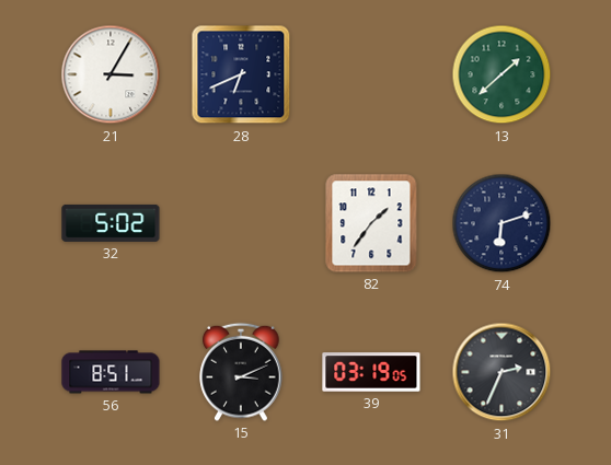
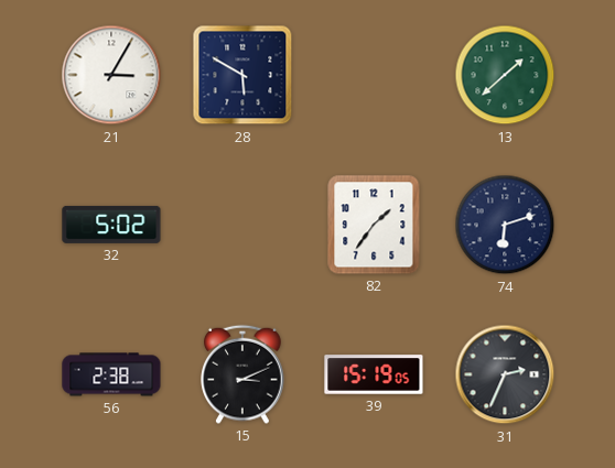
28: 6:41 -> 5:50
56: 8:51 -> 2:38
39: 03:19 -> 15:19
